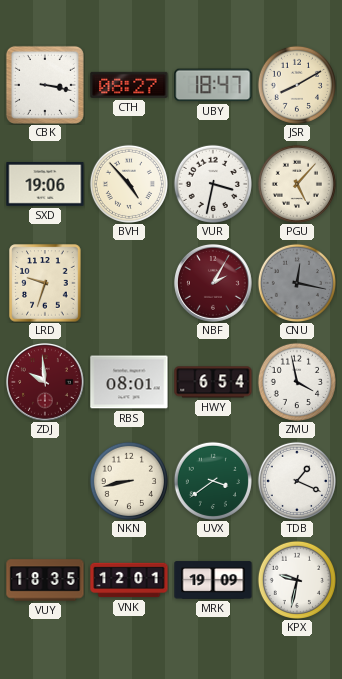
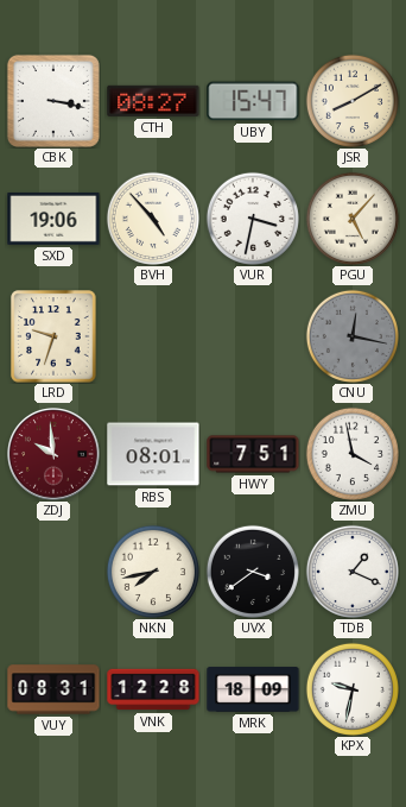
UBY: 18:47 -> 15:47
NBF: 2:05 -> none
HWY: 6:54 -> 7:51
NKN: 8:43 -> 7:43
UVX dial: green -> black
VUY: 18:35 -> 08:31
VNK: 12:01 -> 12:28
MRK: 19:09 -> 18:09
